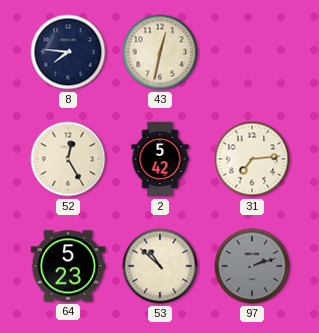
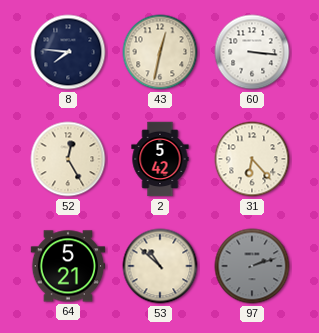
60: none -> 3:16
31: 7:14 -> 6:23
64: 5:23 -> 5:21
